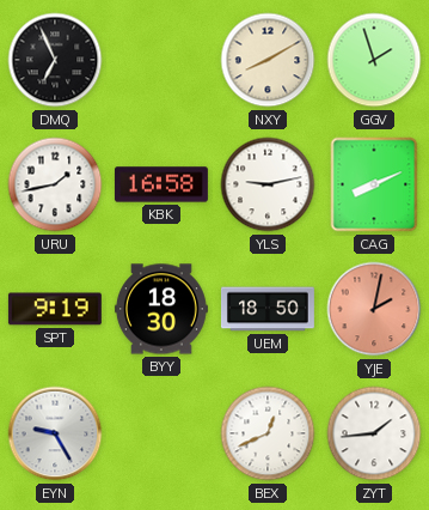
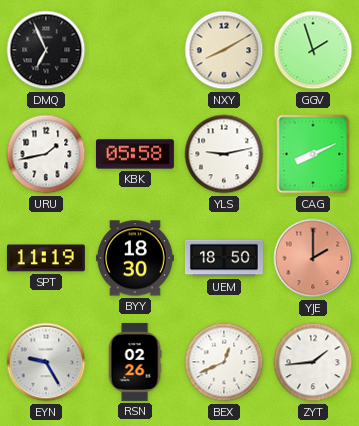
KBK: 16:58 -> 05:58
SPT: 9:19 -> 11:19
YJE: 2:02 -> 2:00
RSN: none -> 02:26
